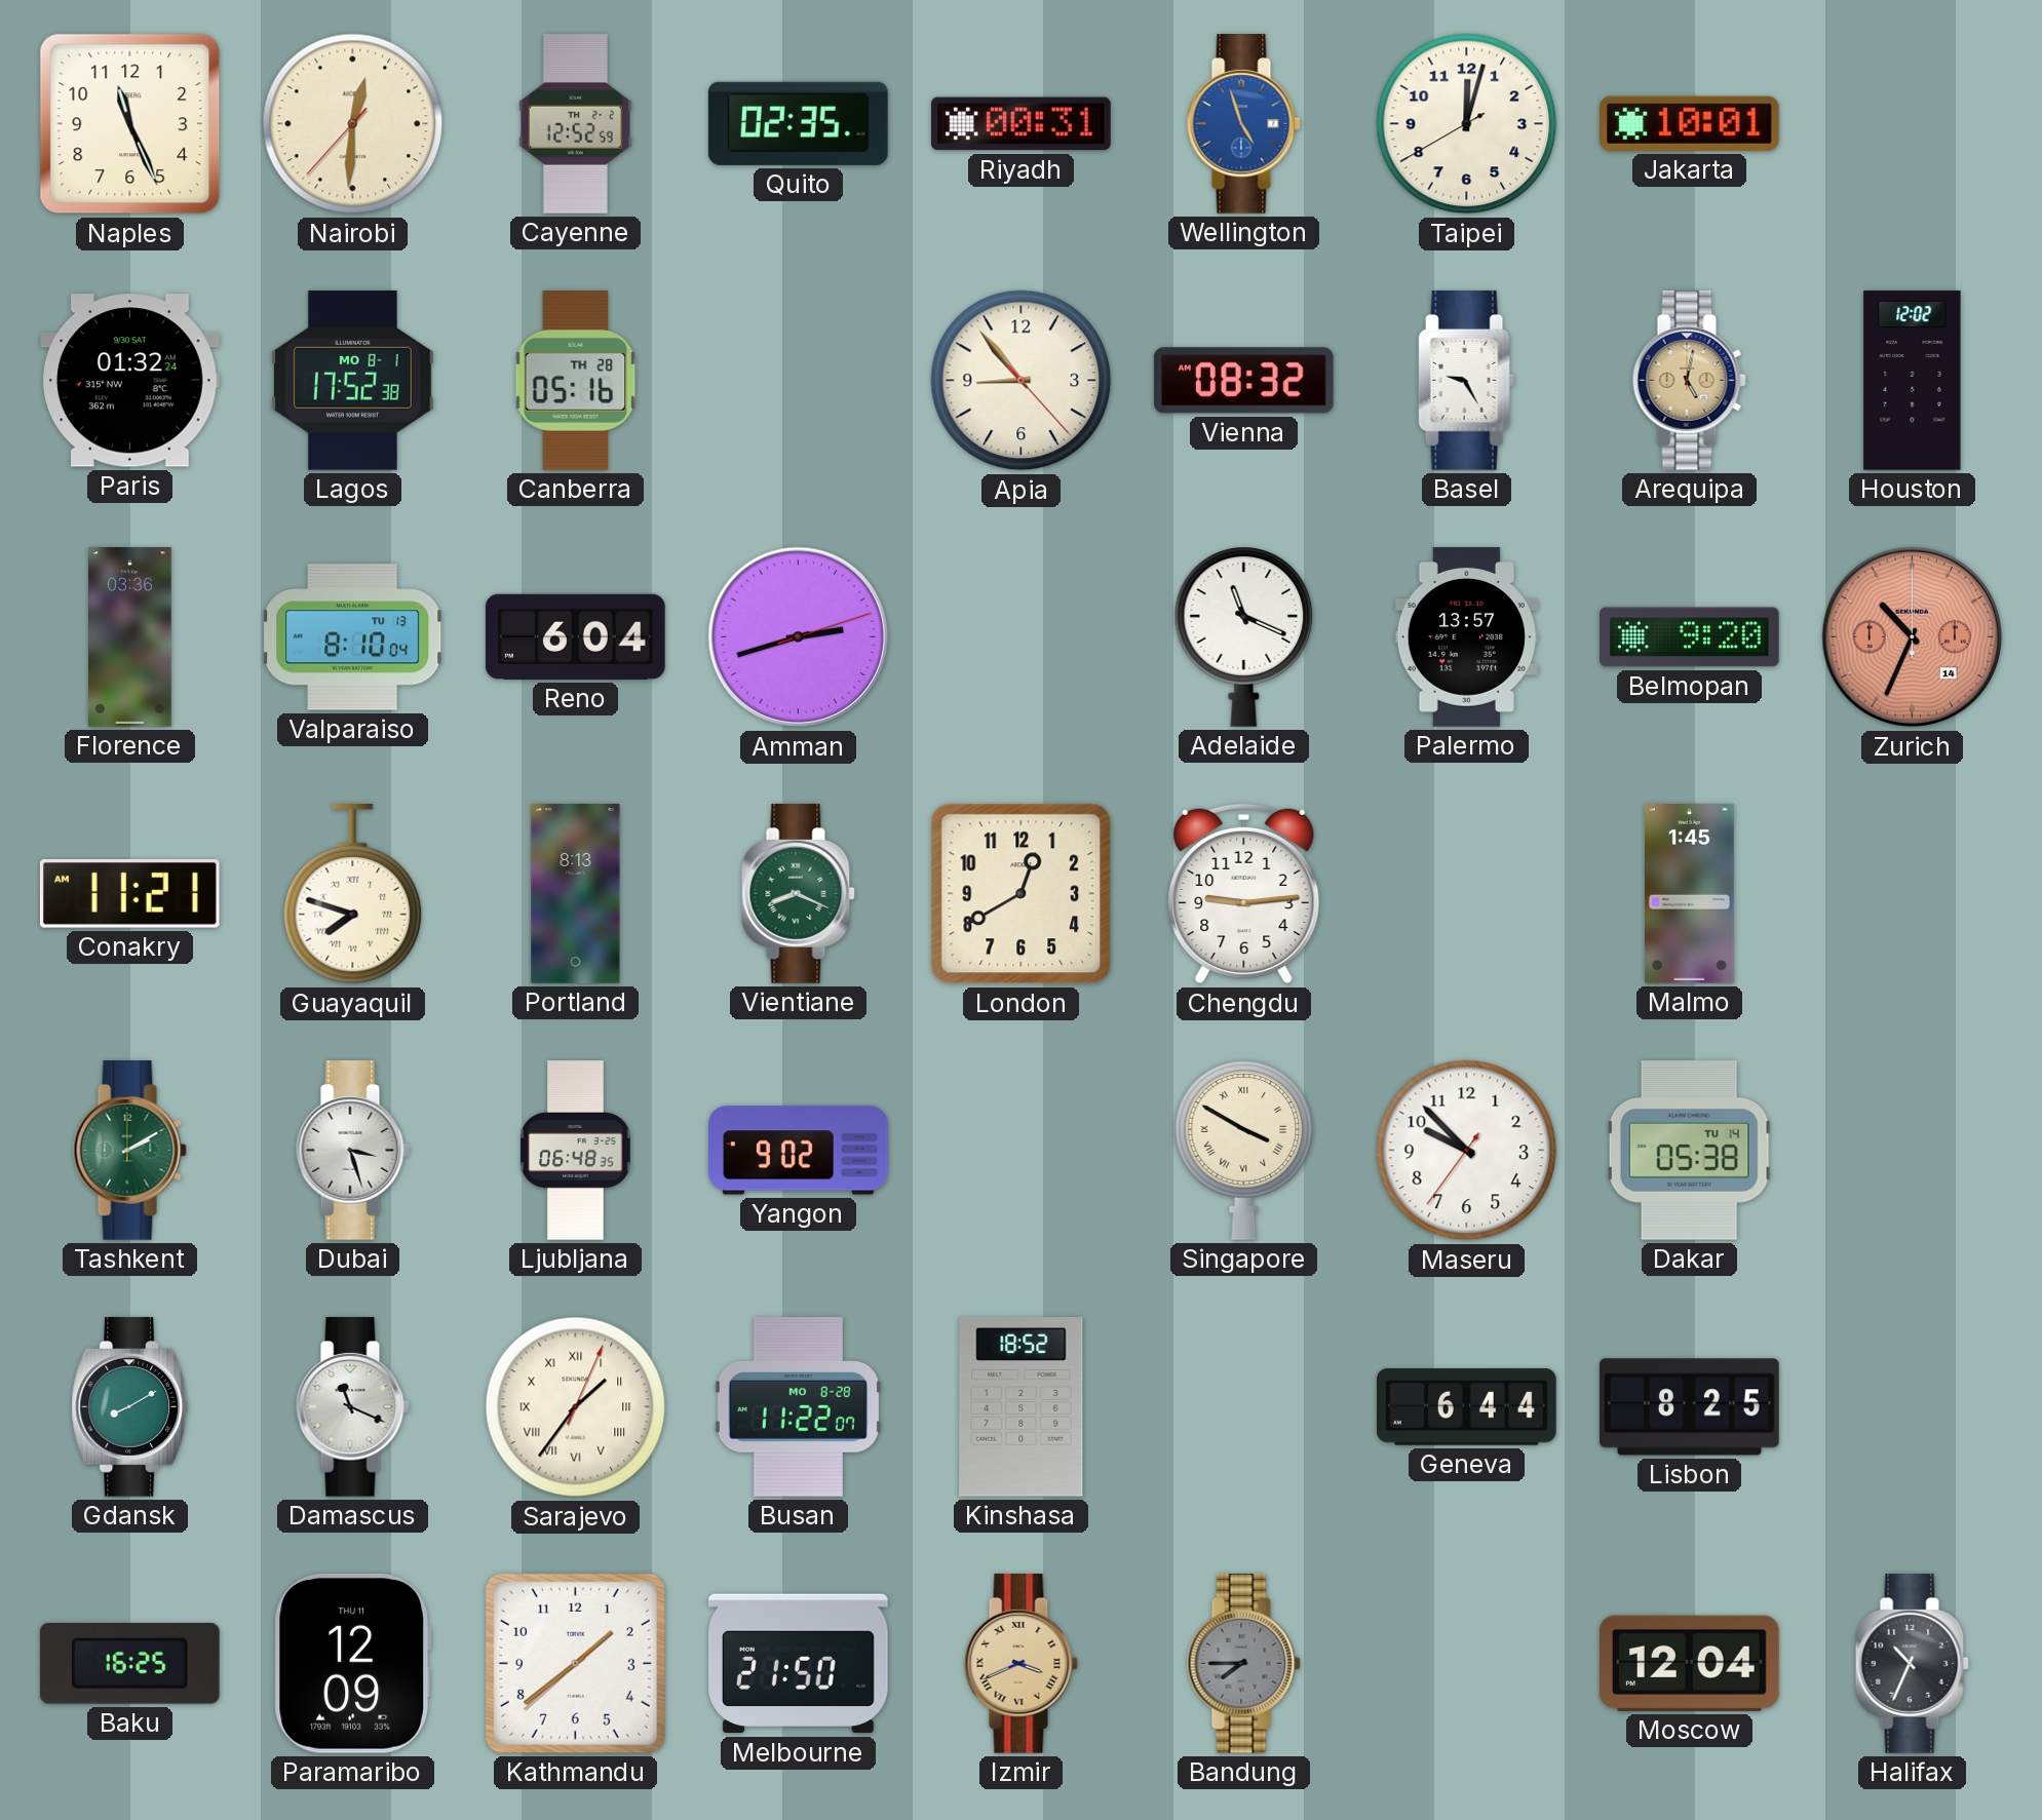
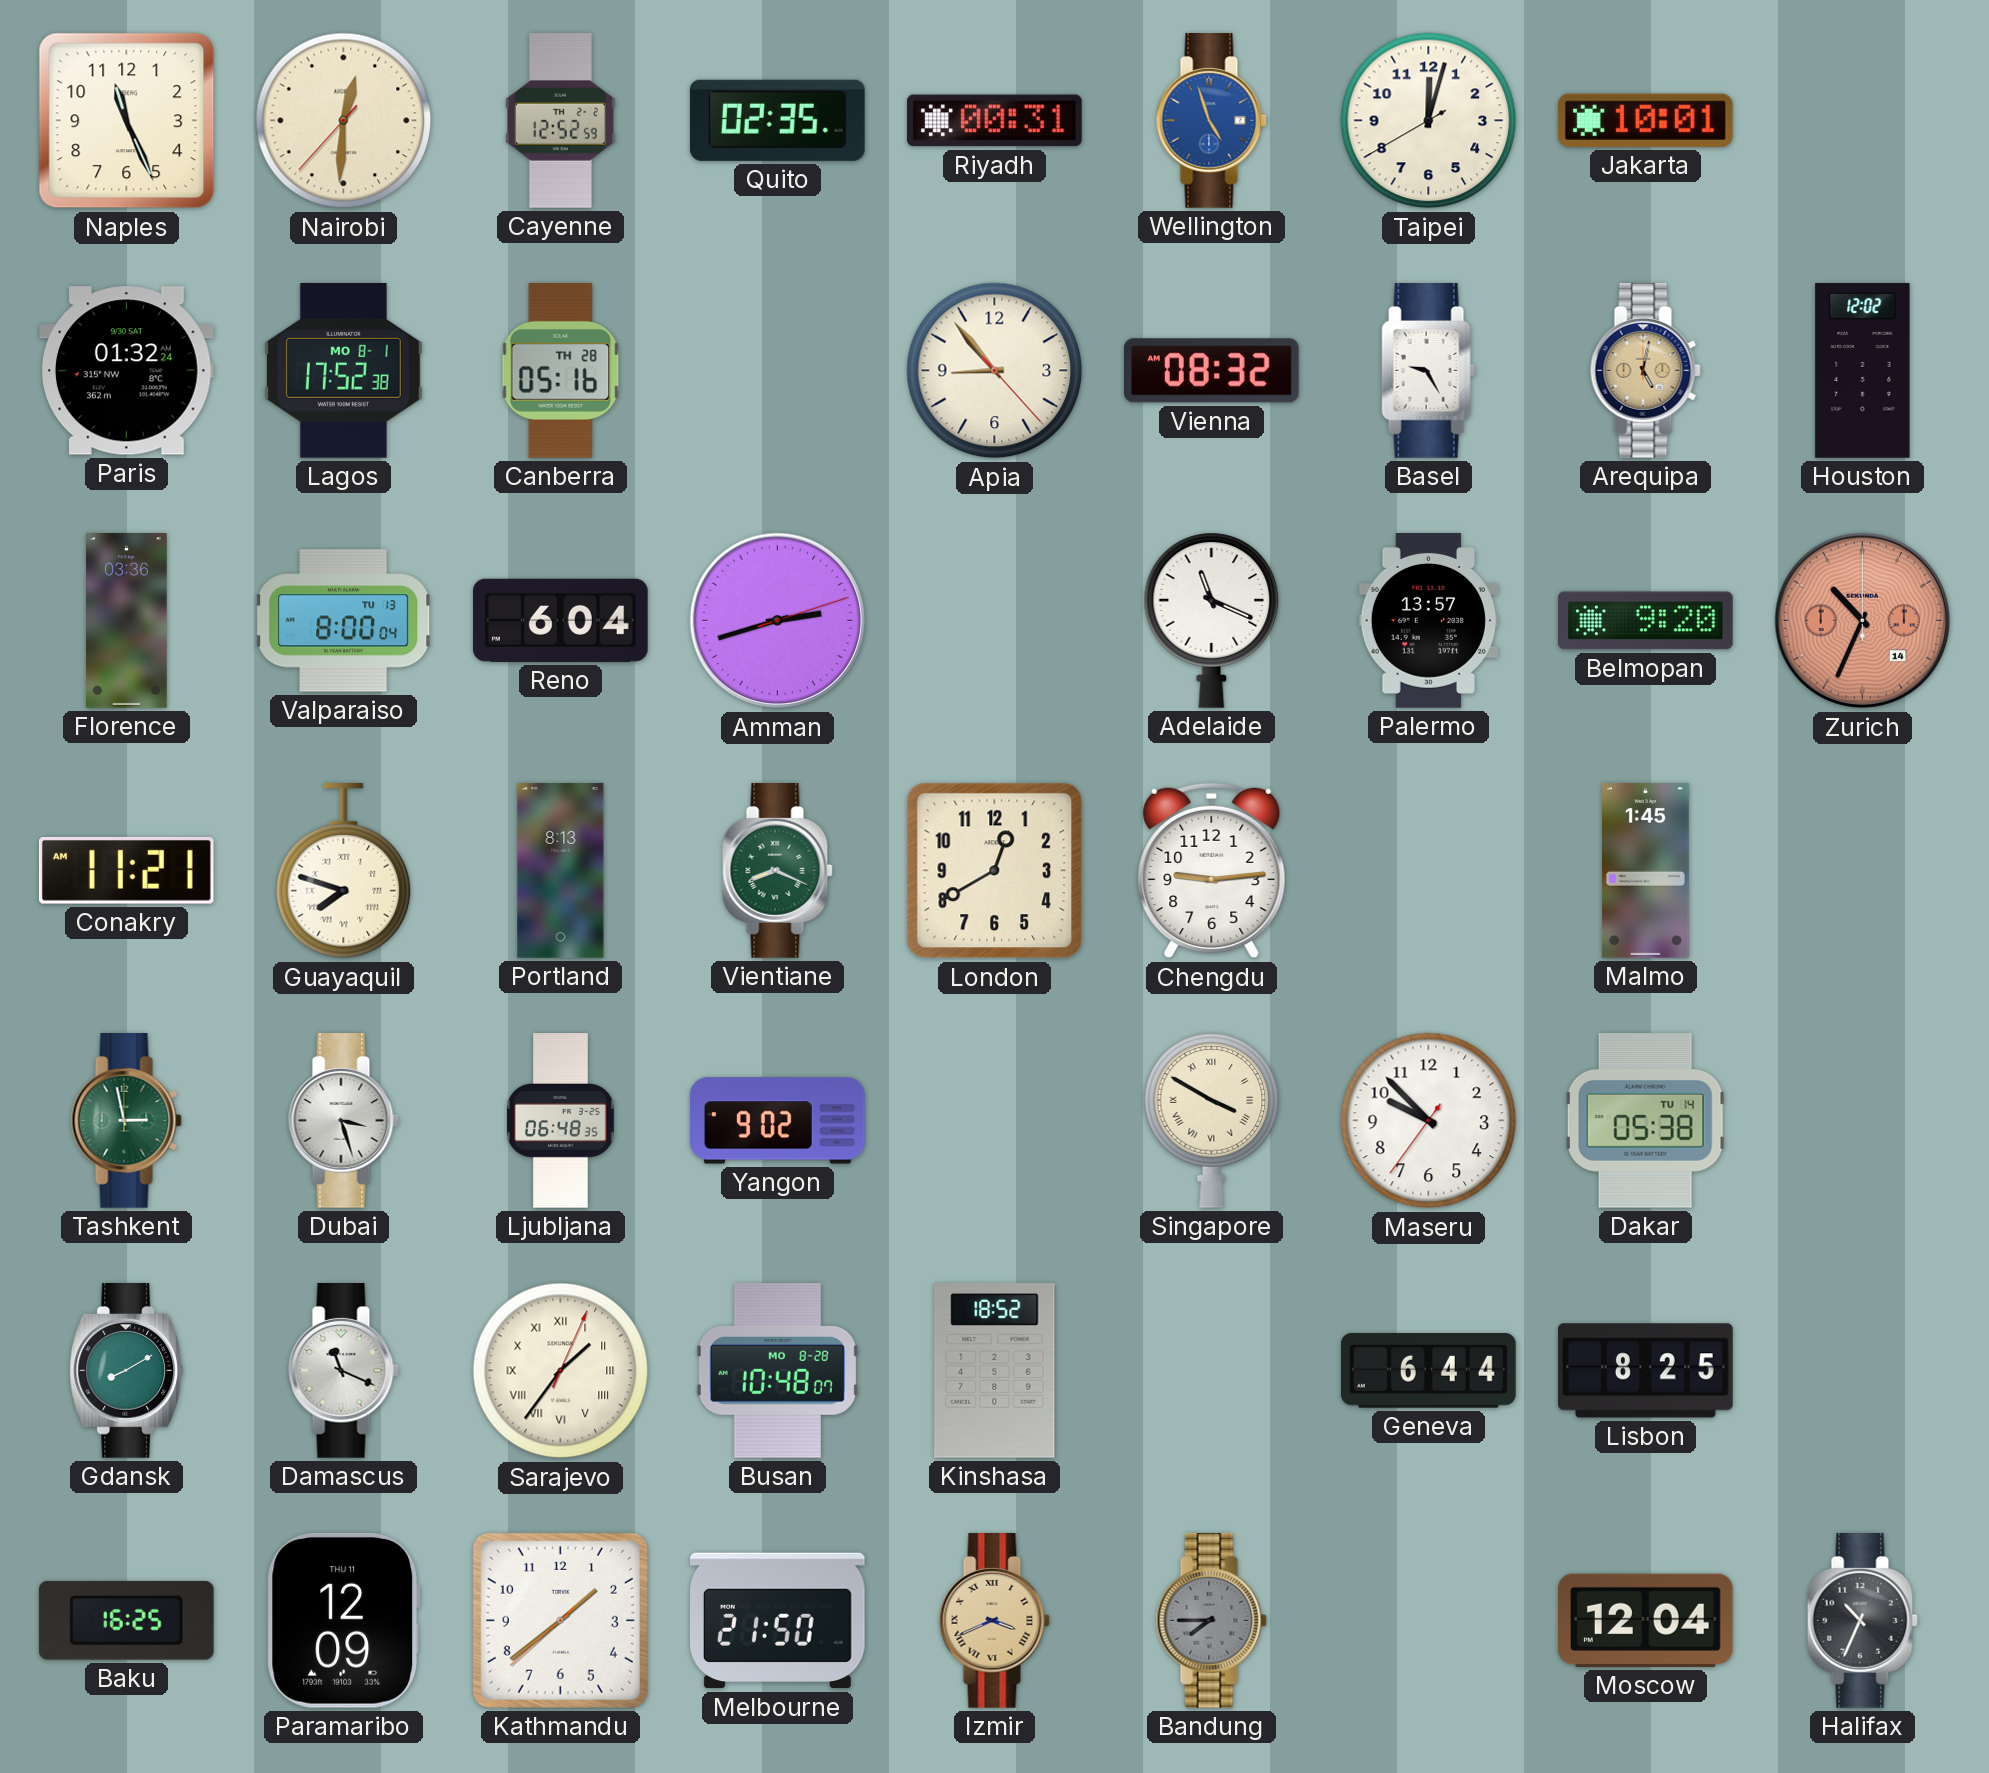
Valparaiso: 8:10 -> 8:00
Tashkent: 2:10 -> 2:58
Busan: 11:22 -> 10:48
